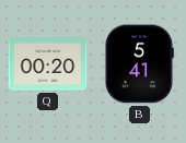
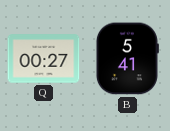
Q: 00:20 -> 00:27
